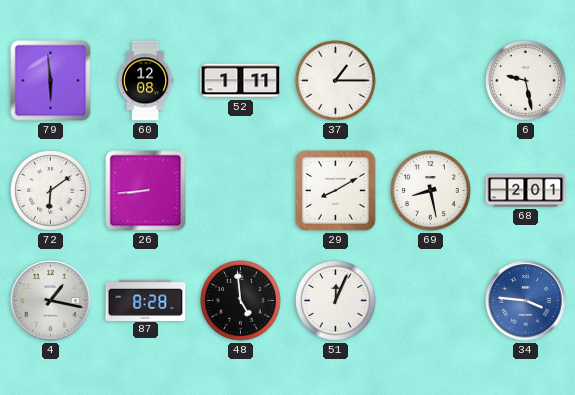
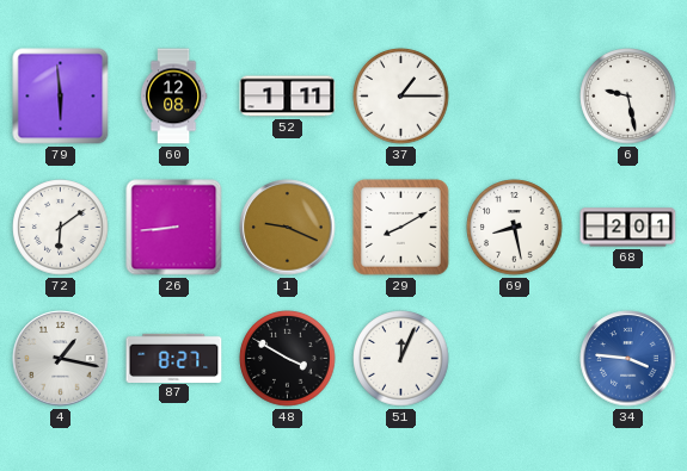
1: none -> 9:19
87: 8:28 -> 8:27
48: 4:59 -> 3:50
